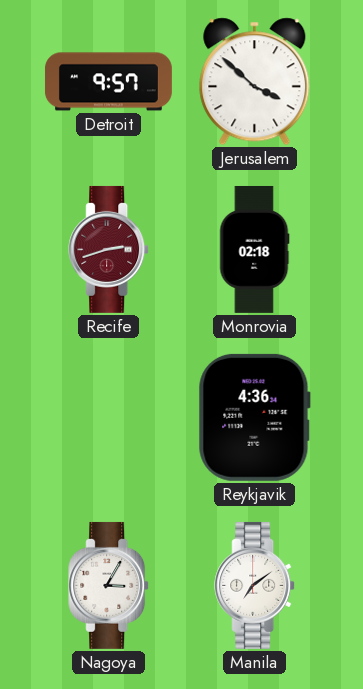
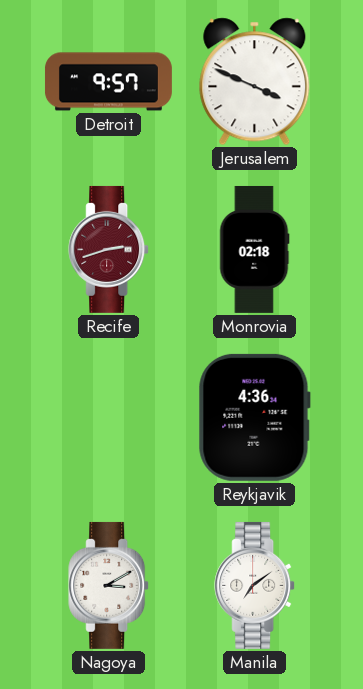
Jerusalem: 3:52 -> 3:49
Nagoya: 3:05 -> 3:10
